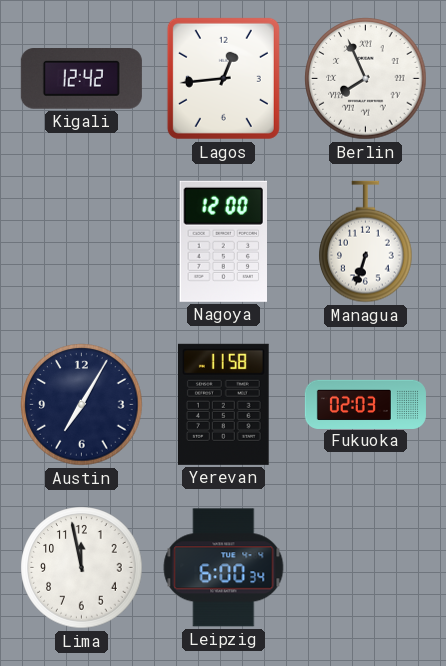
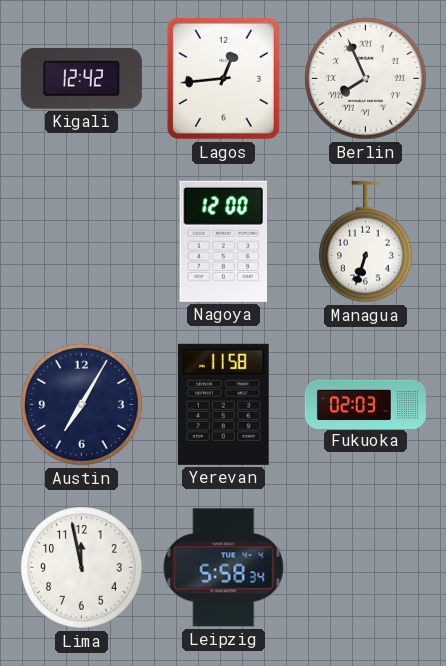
Leipzig: 6:00 -> 5:58
